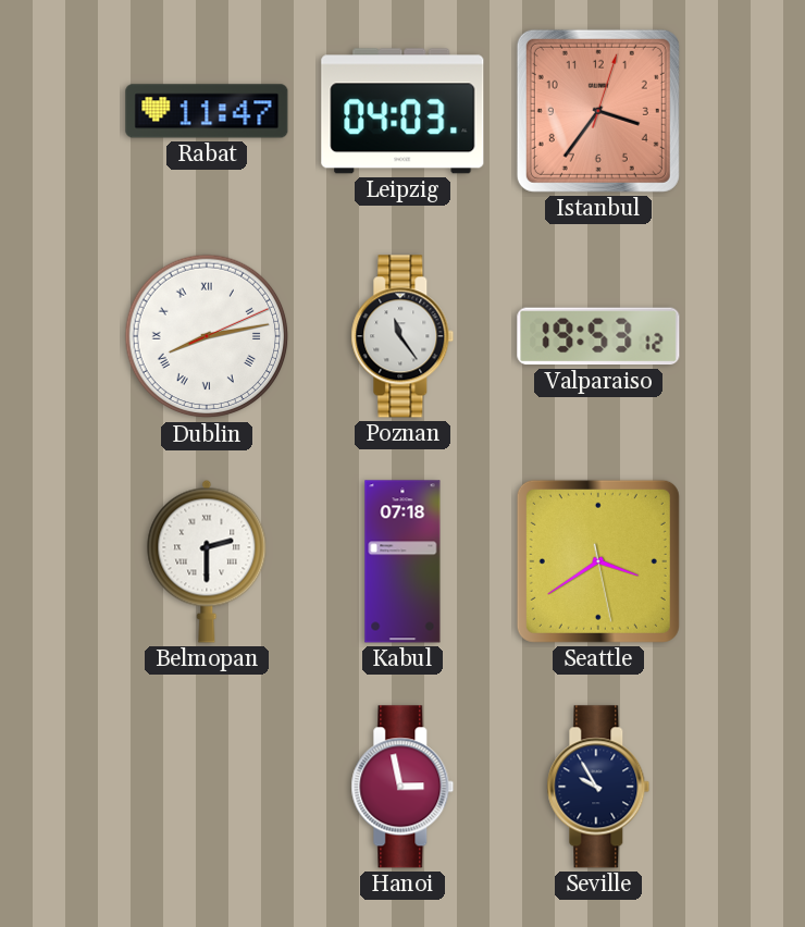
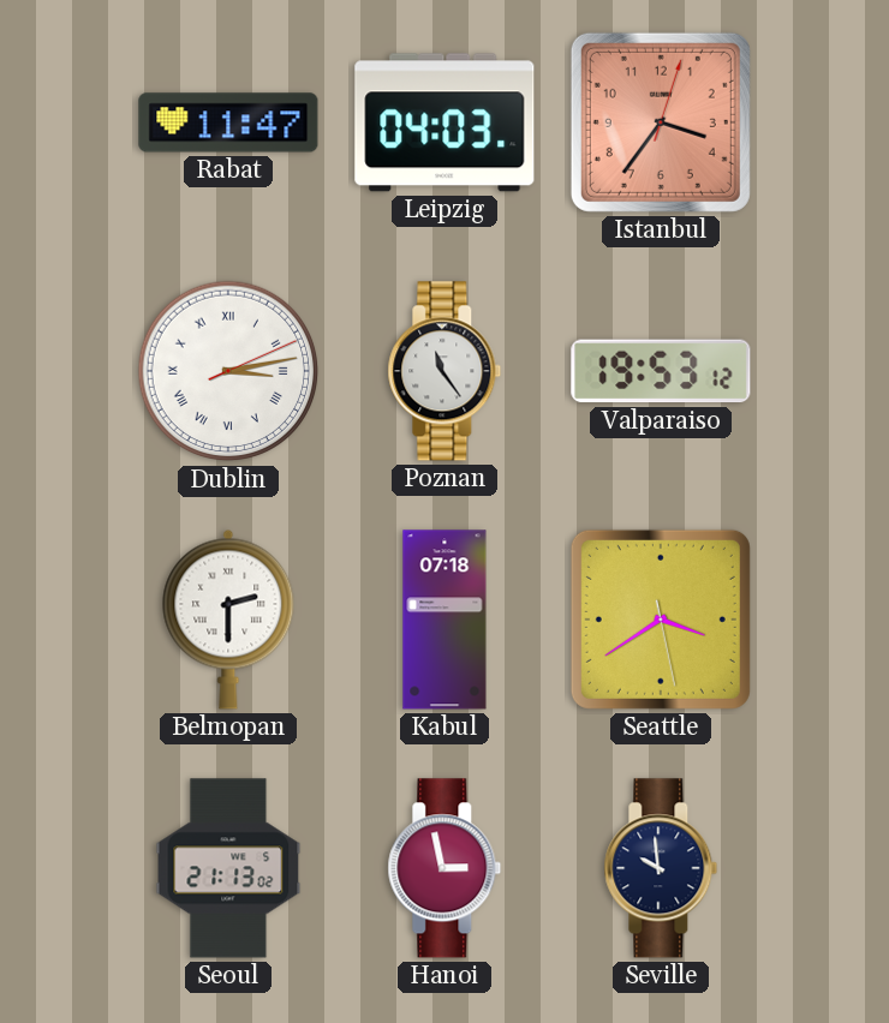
Dublin: 8:13 -> 3:13
Seoul: none -> 21:13
Seville: 9:55 -> 9:59
